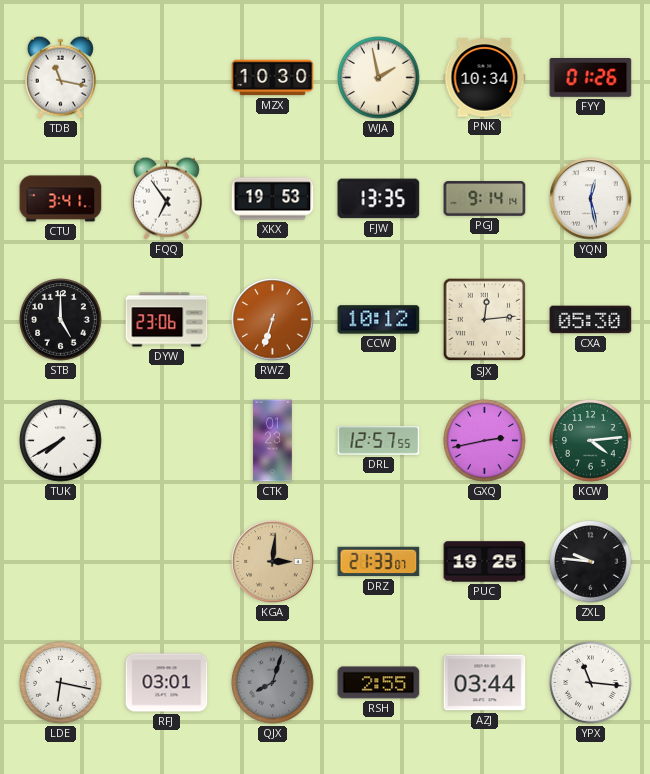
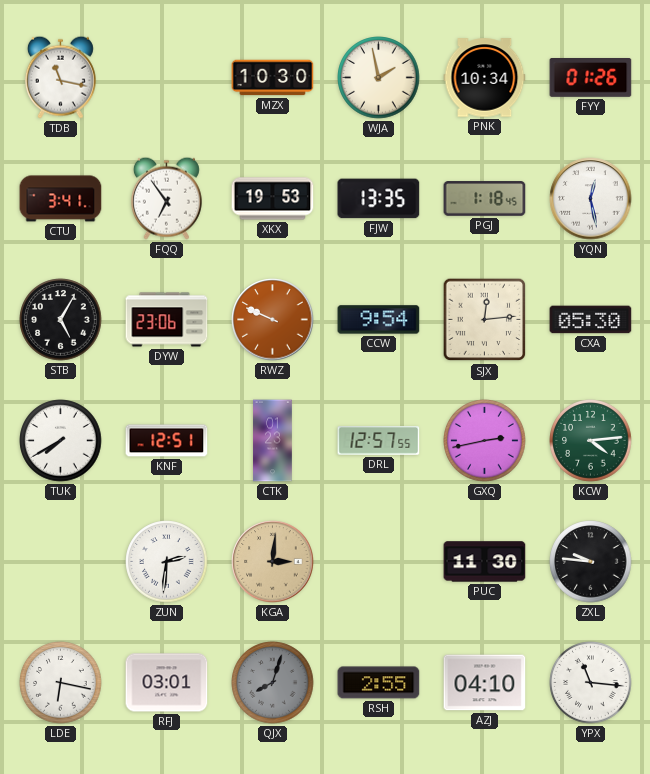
PGJ: 9:14 -> 1:18
STB: 5:00 -> 5:05
RWZ: 6:33 -> 9:49
CCW: 10:12 -> 9:54
KNF: none -> 12:51
ZUN: none -> 2:31
DRZ: 21:33 -> none
PUC: 19:25 -> 11:30
AZJ: 03:44 -> 04:10
